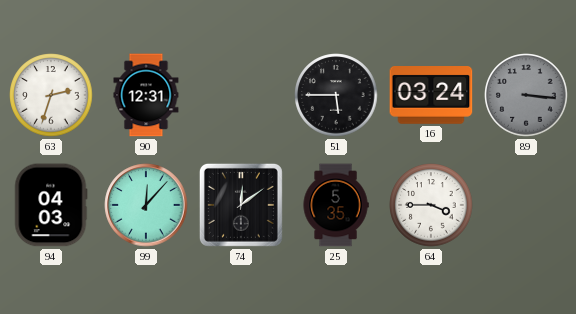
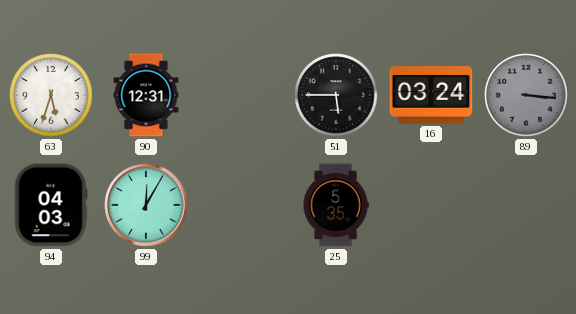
63: 2:33 -> 5:33
99: 12:07 -> 12:05
74: 12:09 -> none
64: 3:45 -> none
